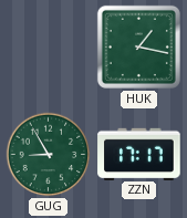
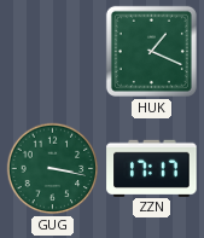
HUK: 1:17 -> 1:19
GUG: 8:55 -> 3:17
